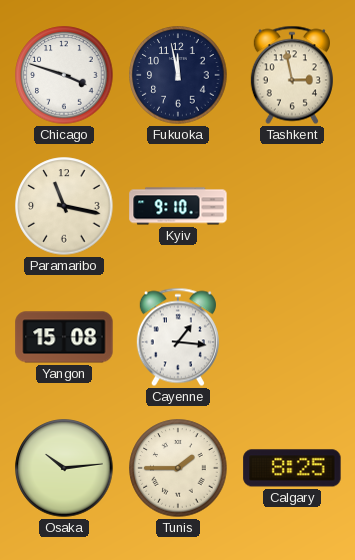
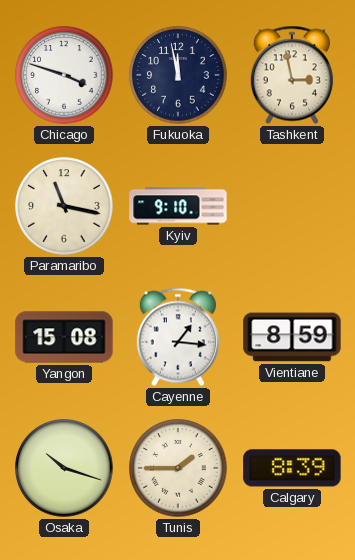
Vientiane: none -> 8:59
Osaka: 10:14 -> 10:18
Calgary: 8:25 -> 8:39
